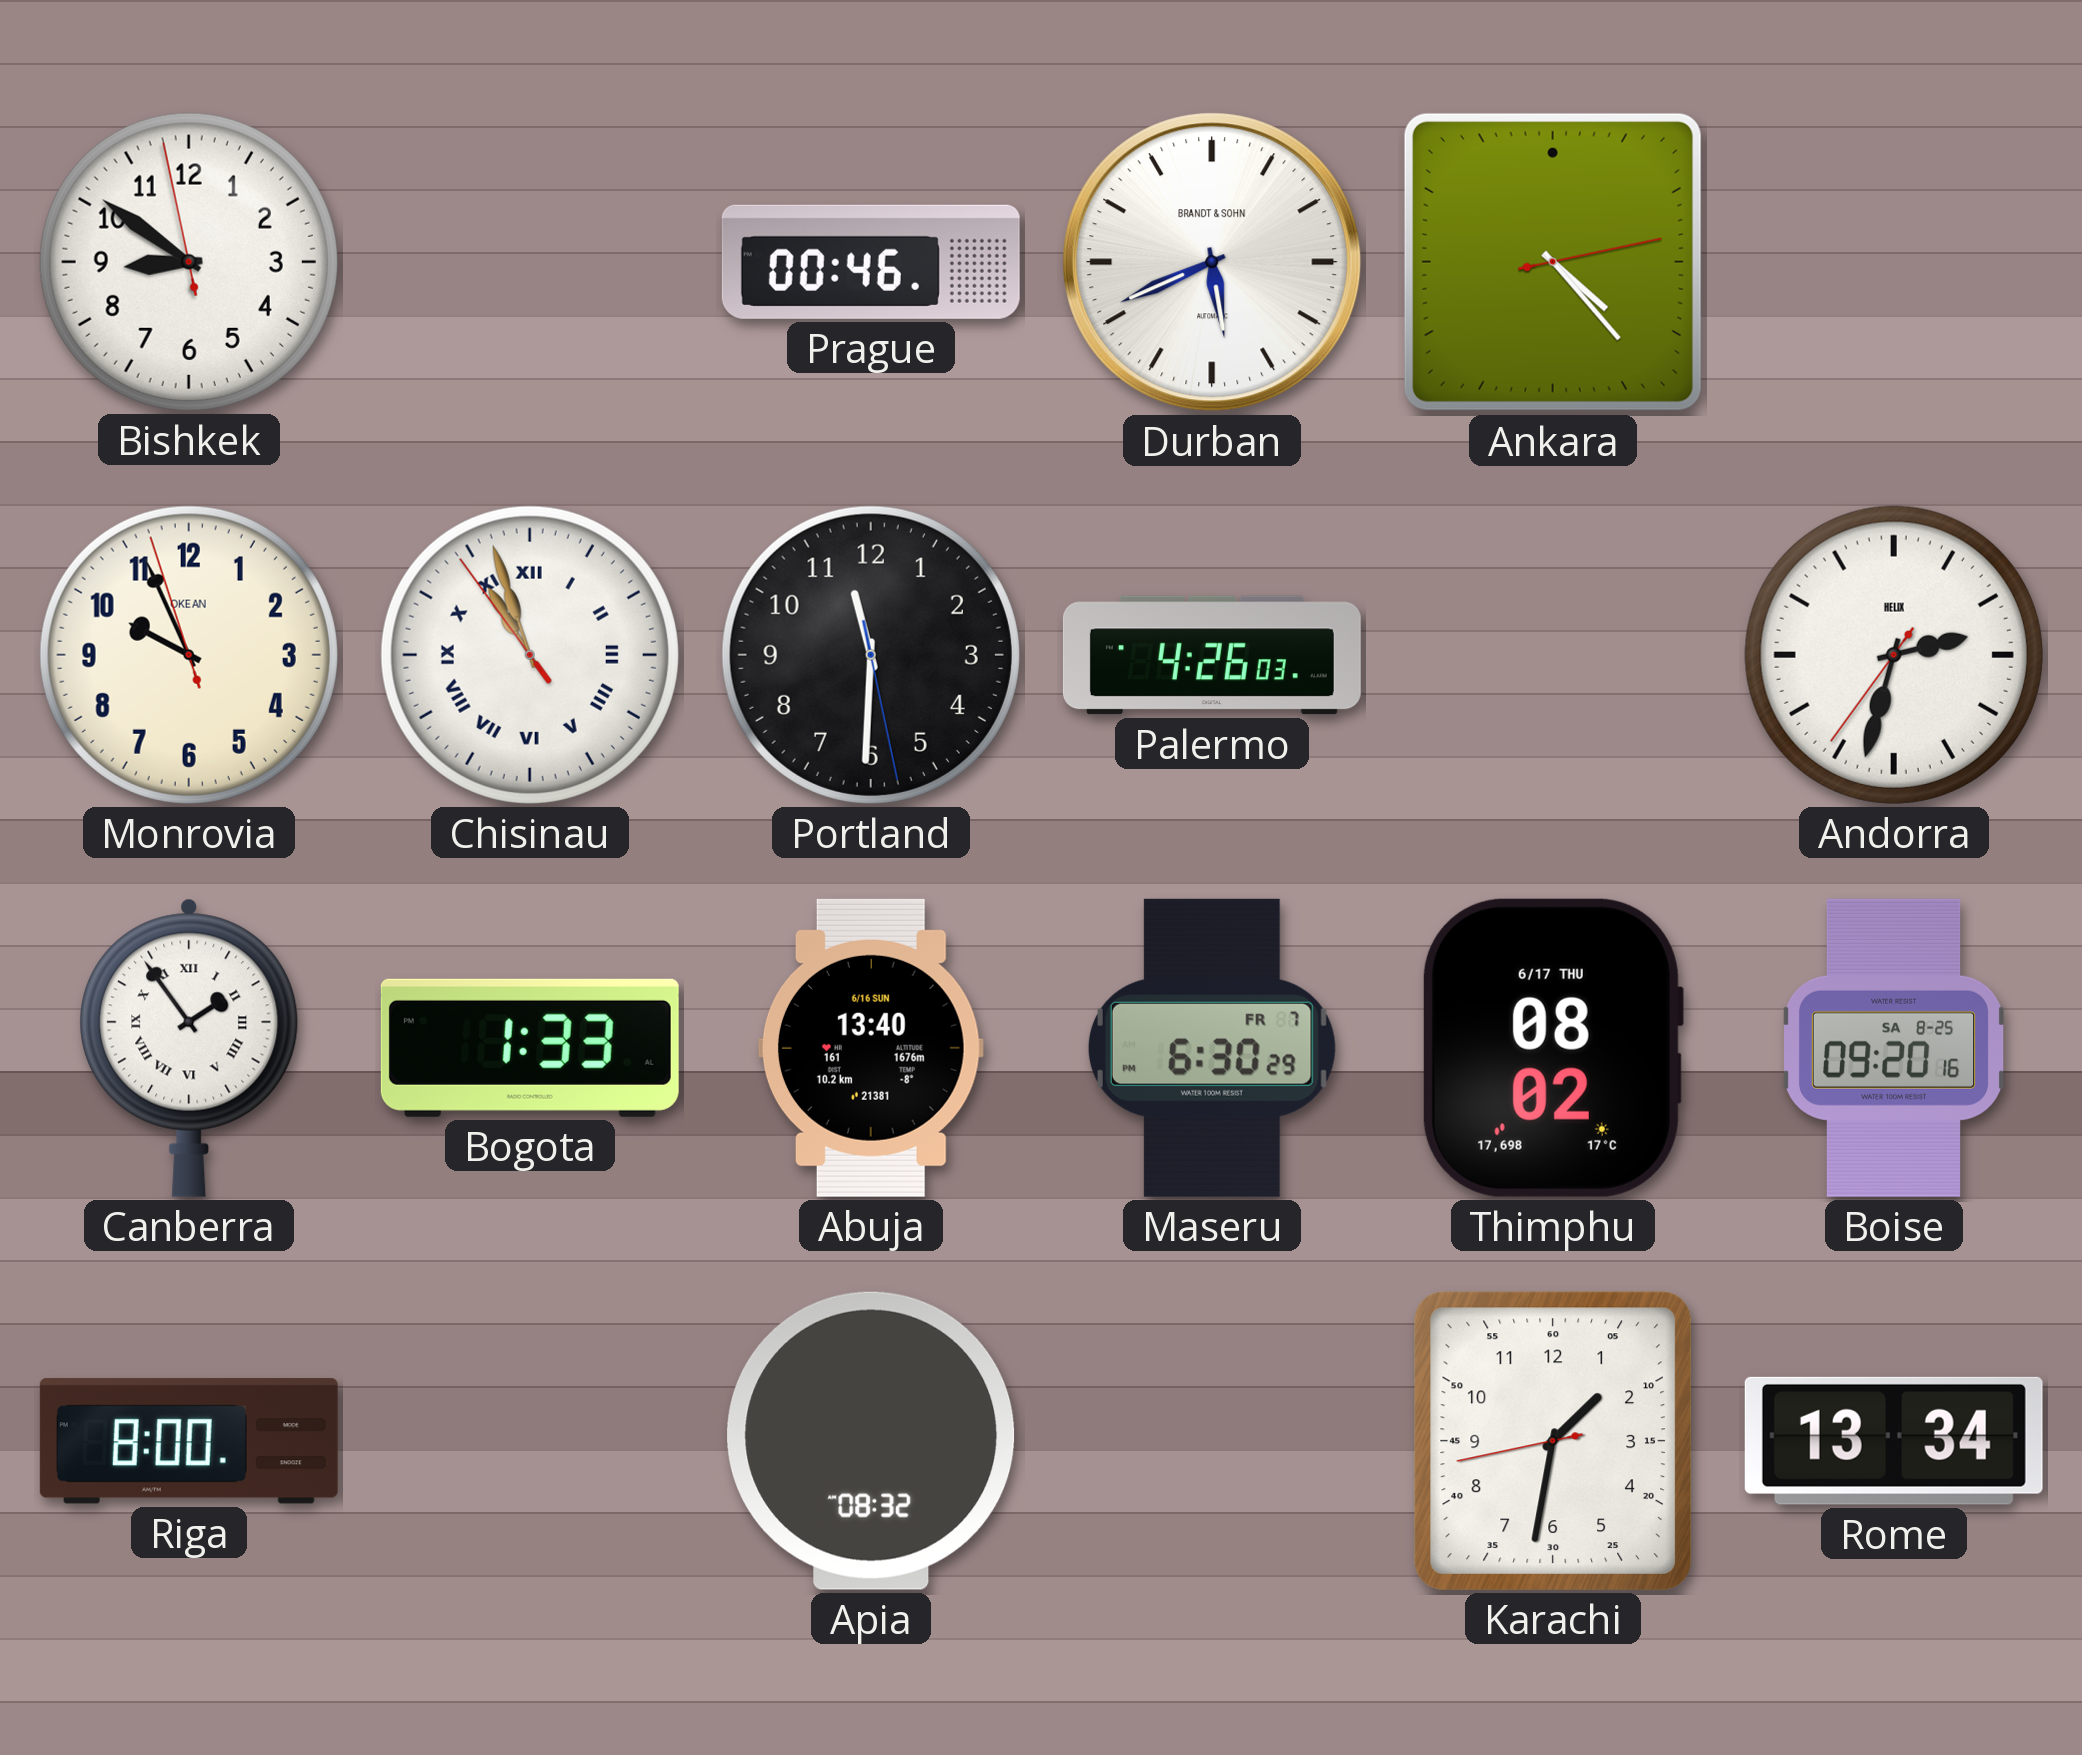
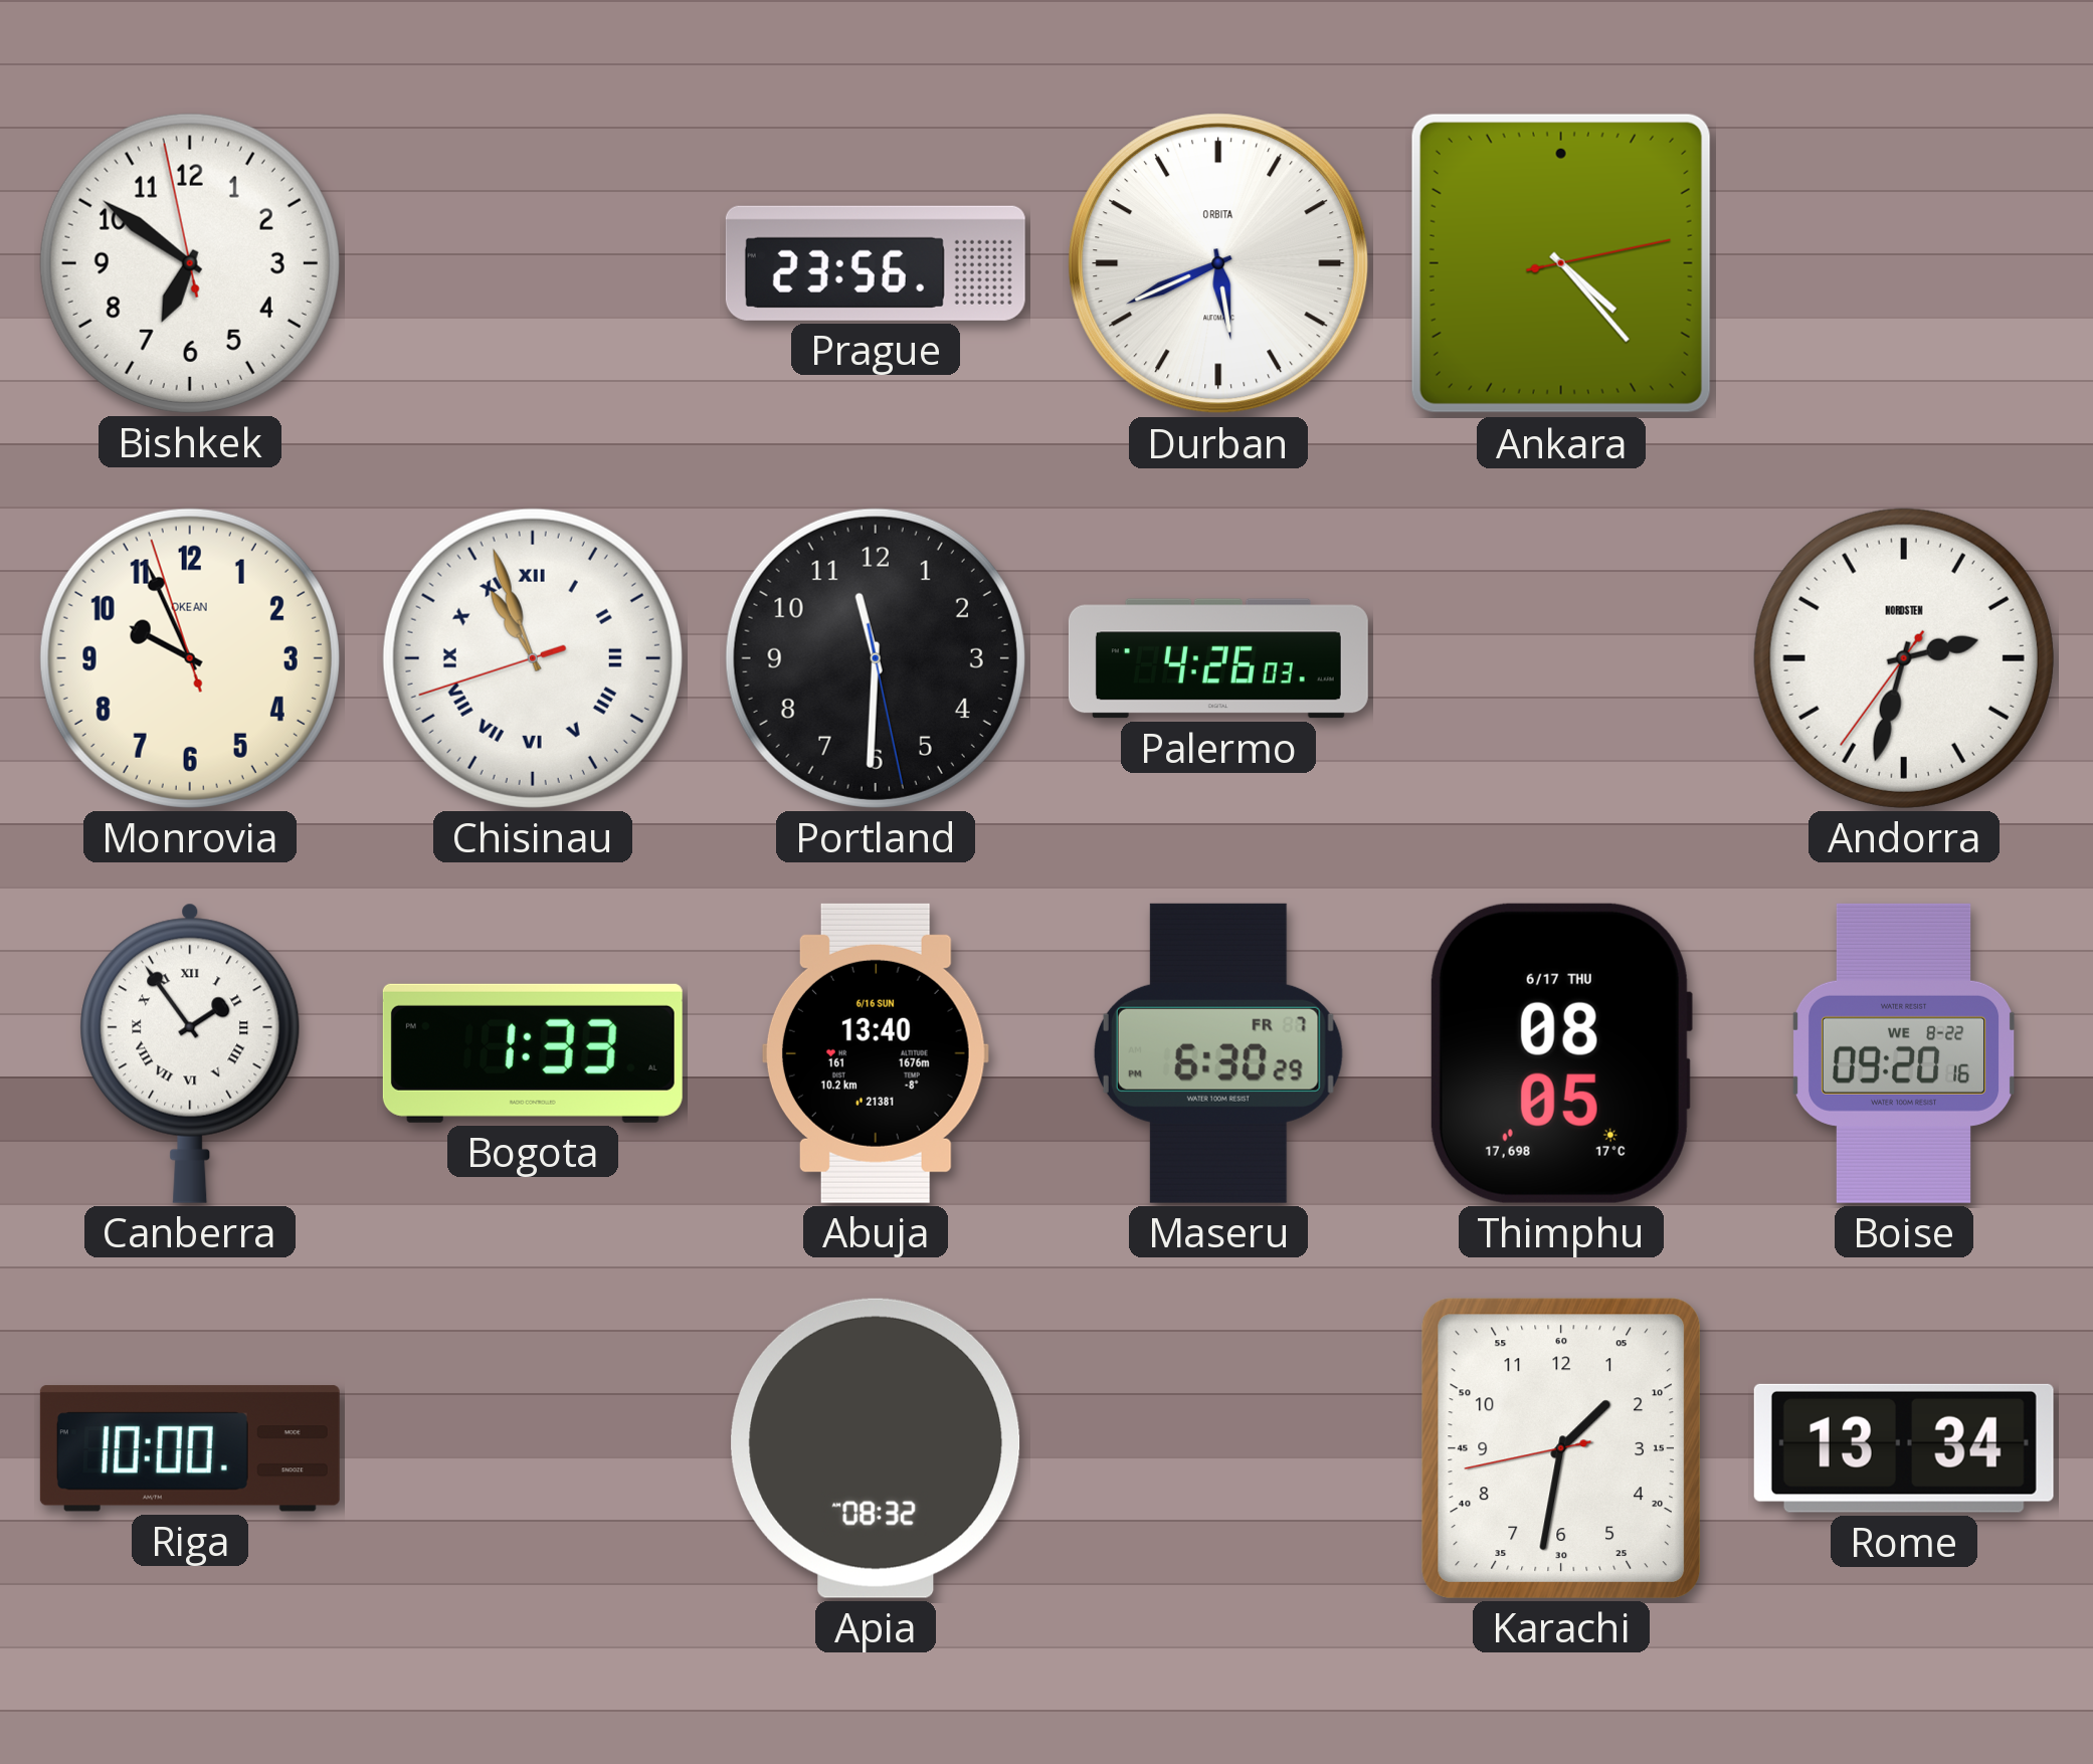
Bishkek: 8:50 -> 6:50
Prague: 00:46 -> 23:56
Durban brand: BRANDT & SOHN -> ORBITA
Chisinau: 10:56:54 -> 10:56:42
Andorra brand: HELIX -> NORDSTEN
Thimphu: 08:02 -> 08:05
Boise date: SA 8-25 -> WE 8-22
Riga: 8:00 -> 10:00
